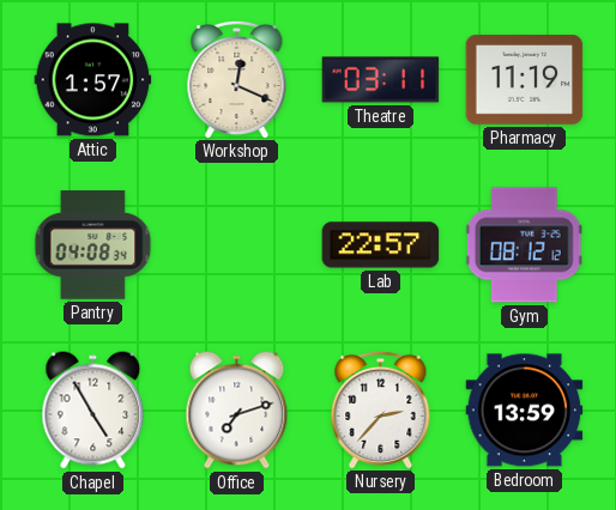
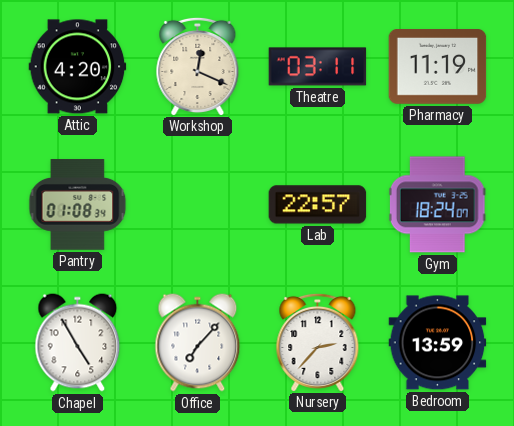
Attic: 1:57 -> 4:20
Pantry: 04:08 -> 01:08
Gym: 08:12 -> 18:24
Office: 7:12 -> 7:07
